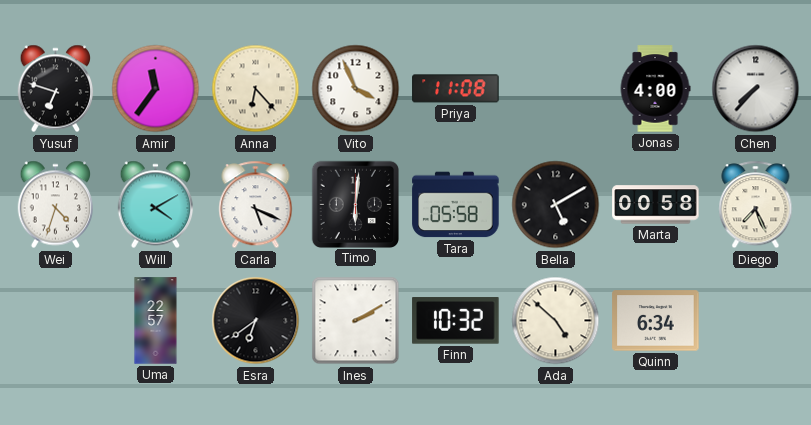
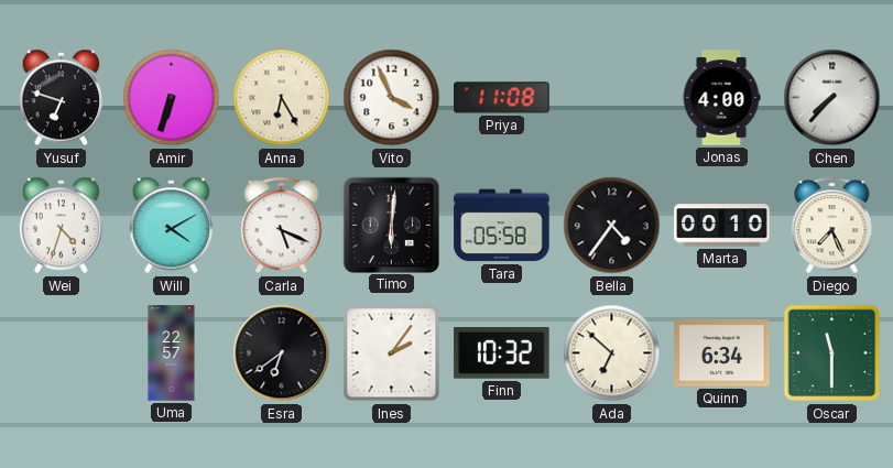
Amir: 11:36 -> 6:33
Anna: 6:23 -> 6:25
Bella: 5:10 -> 4:36
Marta: 00:58 -> 00:10
Ines: 2:10 -> 2:06
Ada: 4:52 -> 6:52
Oscar: none -> 11:30
